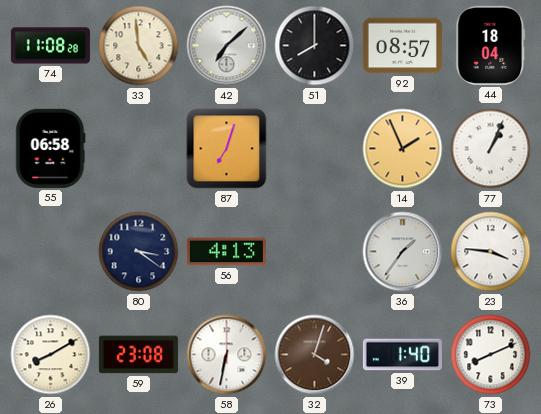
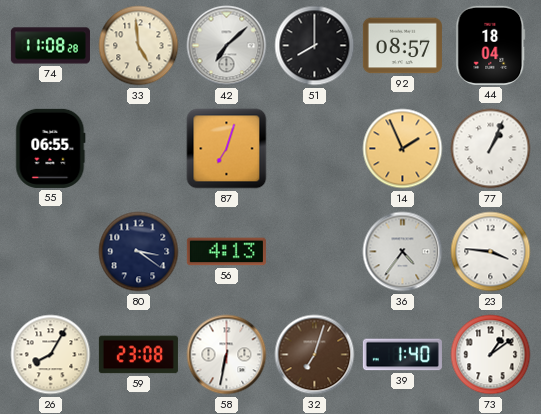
55: 06:58 -> 06:55
36: 1:36 -> 4:36
26: 8:10 -> 8:05
32: 4:03 -> 7:03
73: 8:11 -> 1:09
